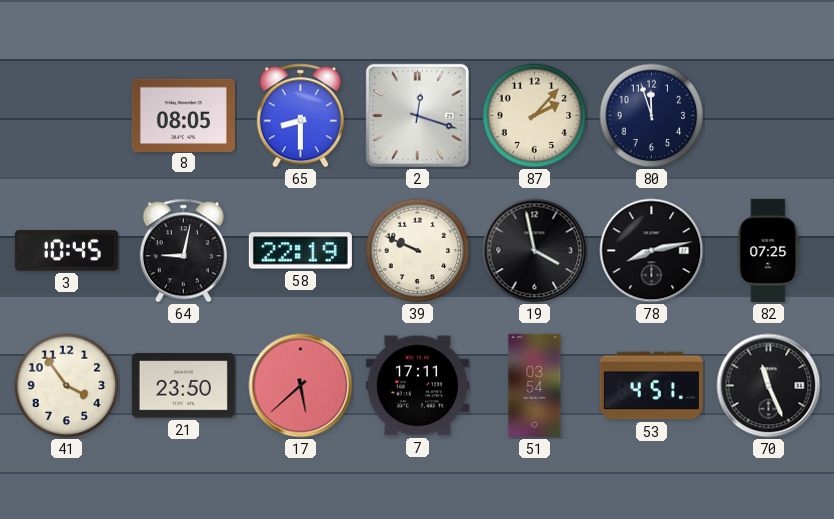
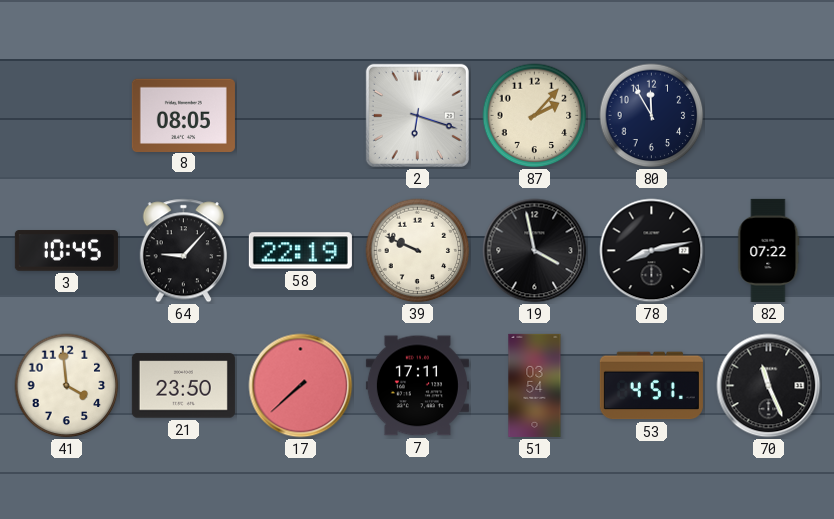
65: 8:30 -> none
2: 12:18 -> 6:18
80: 11:57 -> 11:55
64: 9:02 -> 9:07
82: 07:25 -> 07:22
41: 3:54 -> 3:59
17: 5:38 -> 7:38
